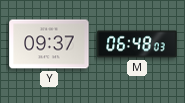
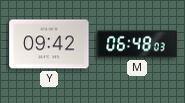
Y: 09:37 -> 09:42
